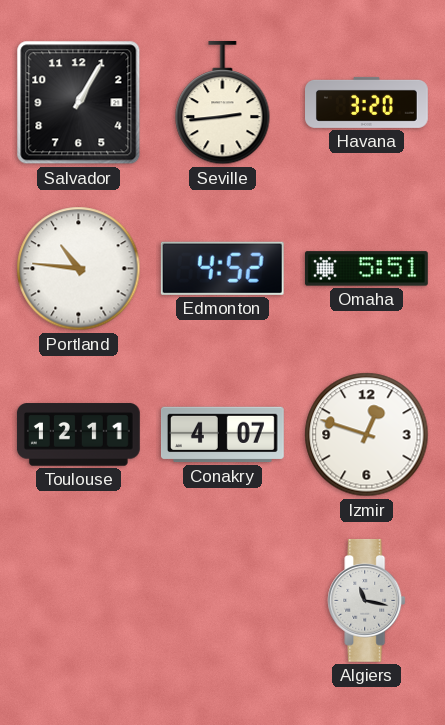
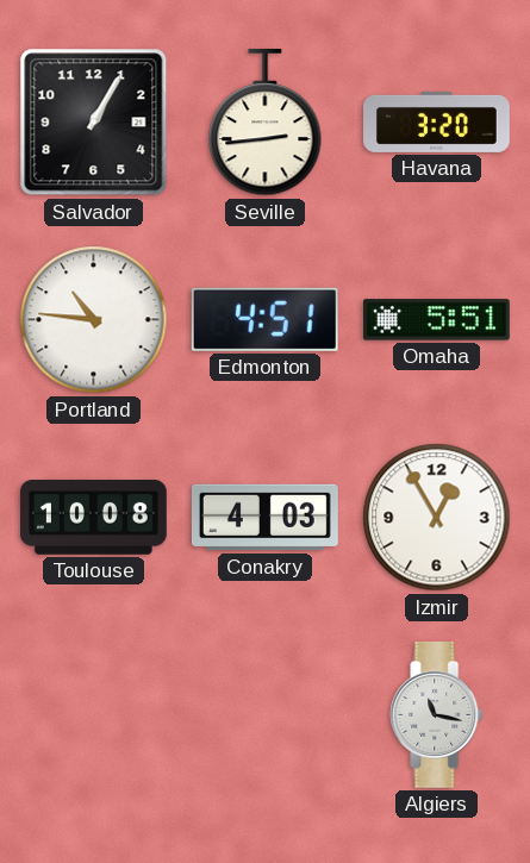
Edmonton: 4:52 -> 4:51
Toulouse: 12:11 -> 10:08
Conakry: 4:07 -> 4:03
Izmir: 12:48 -> 12:55
